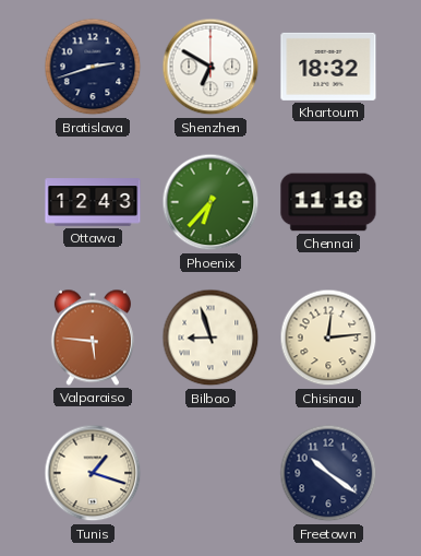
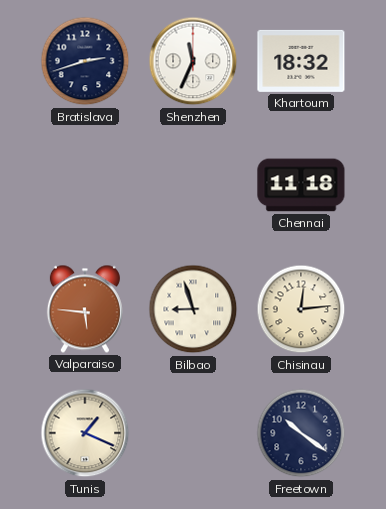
Shenzhen: 6:50 -> 11:34
Ottawa: 12:43 -> none
Phoenix: 6:37 -> none
Tunis: 1:18 -> 1:19
